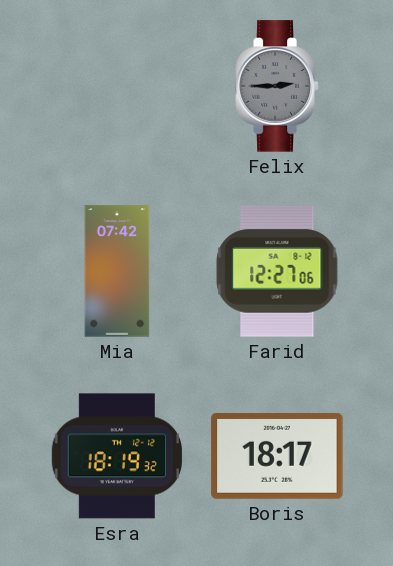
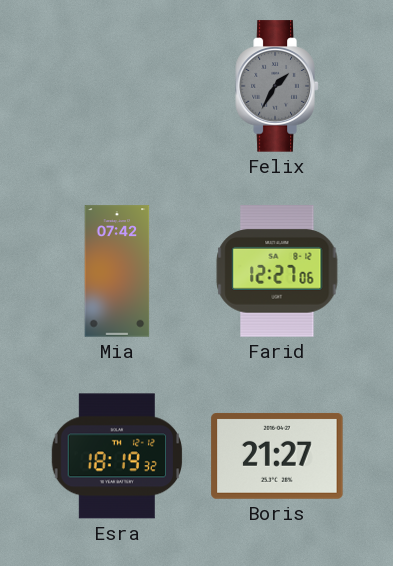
Felix: 2:45 -> 1:35
Boris: 18:17 -> 21:27
